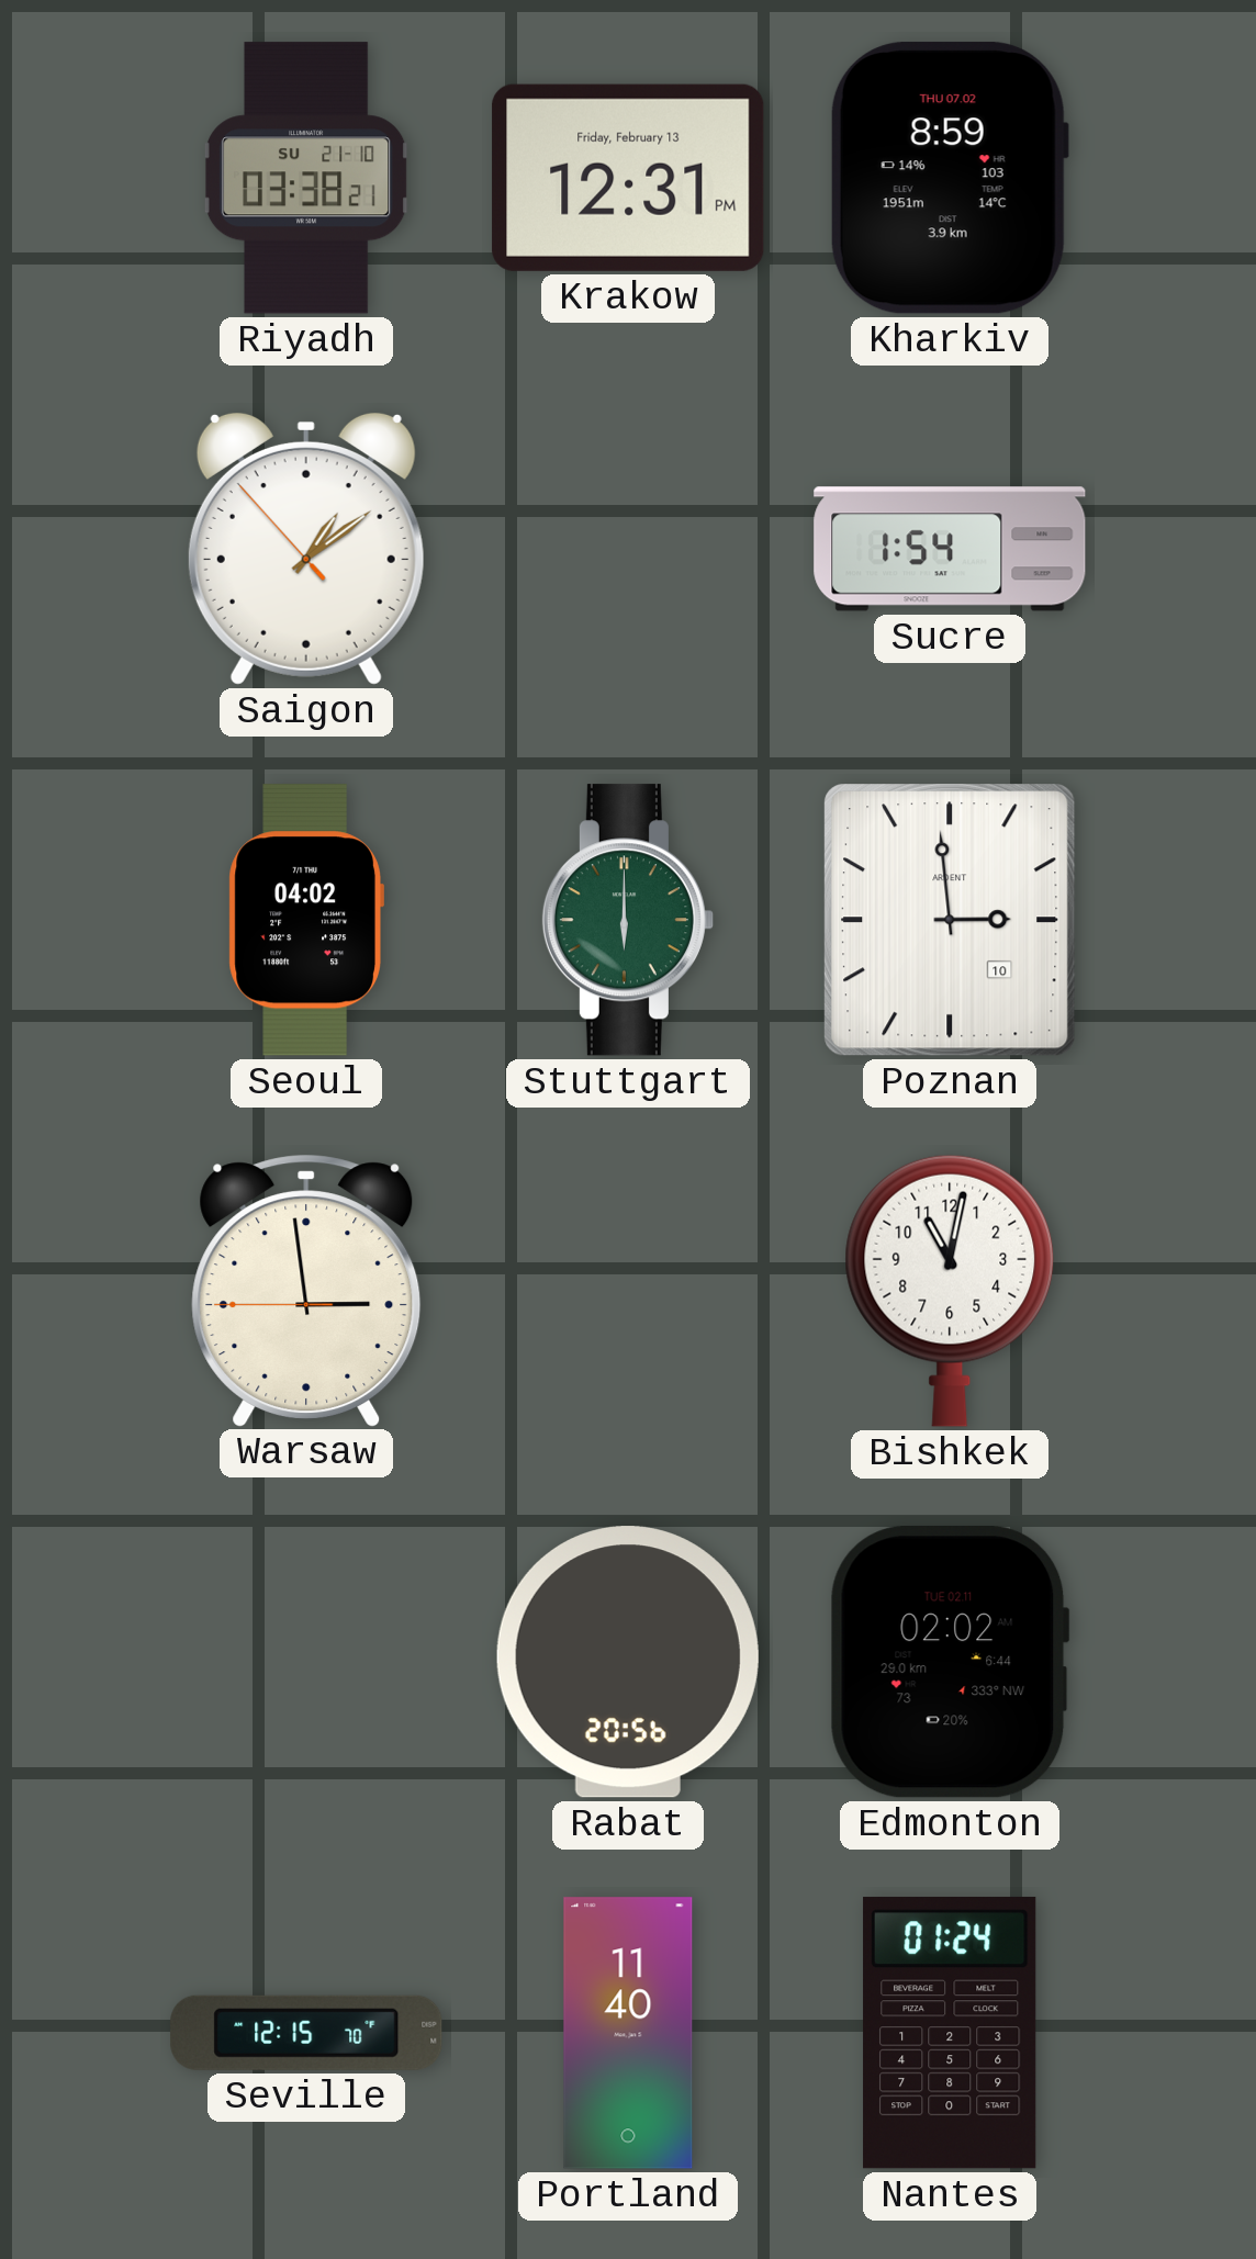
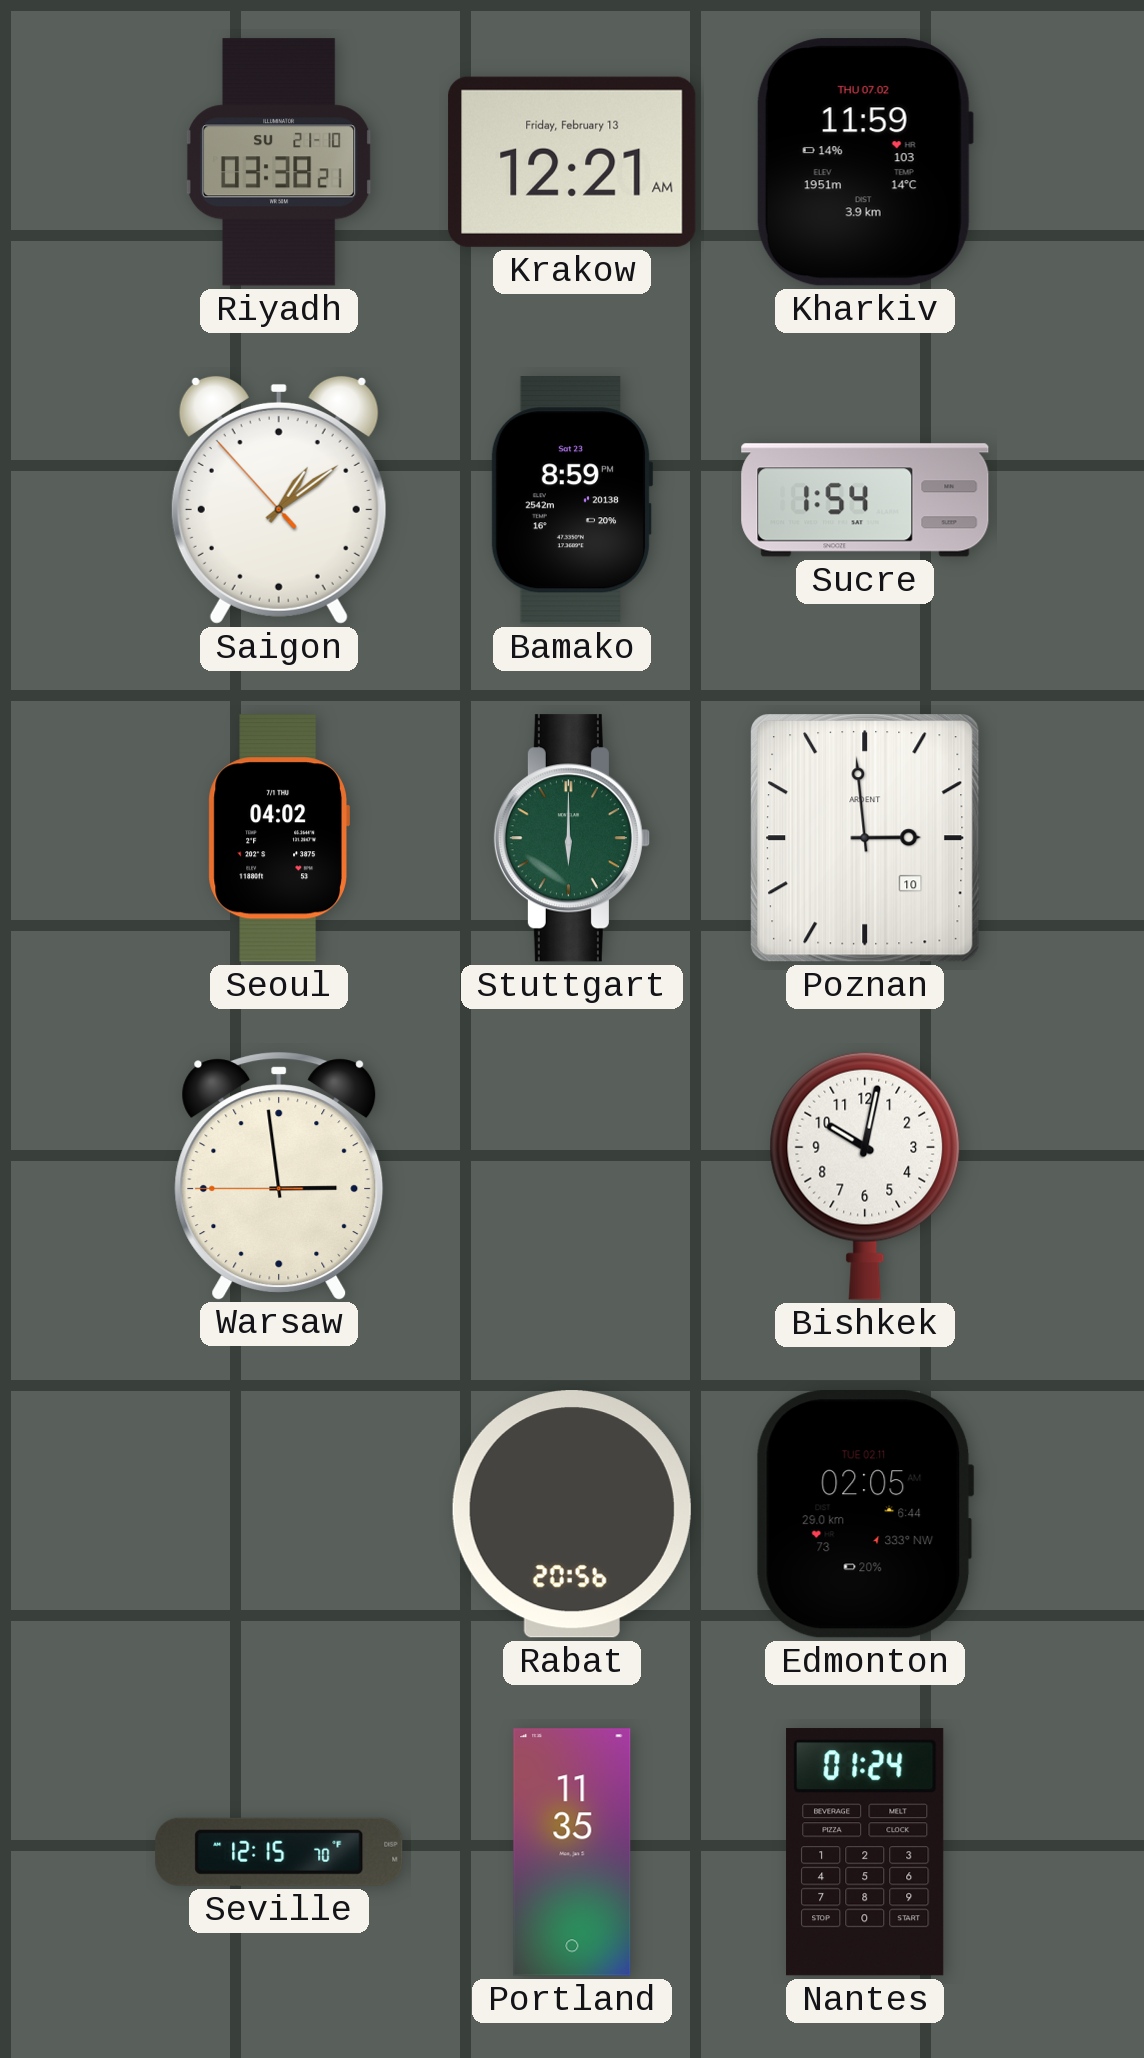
Krakow: 12:31 -> 12:21
Kharkiv: 8:59 -> 11:59
Bamako: none -> 8:59
Bishkek: 11:02 -> 10:02
Edmonton: 02:02 -> 02:05
Portland: 11:40 -> 11:35
